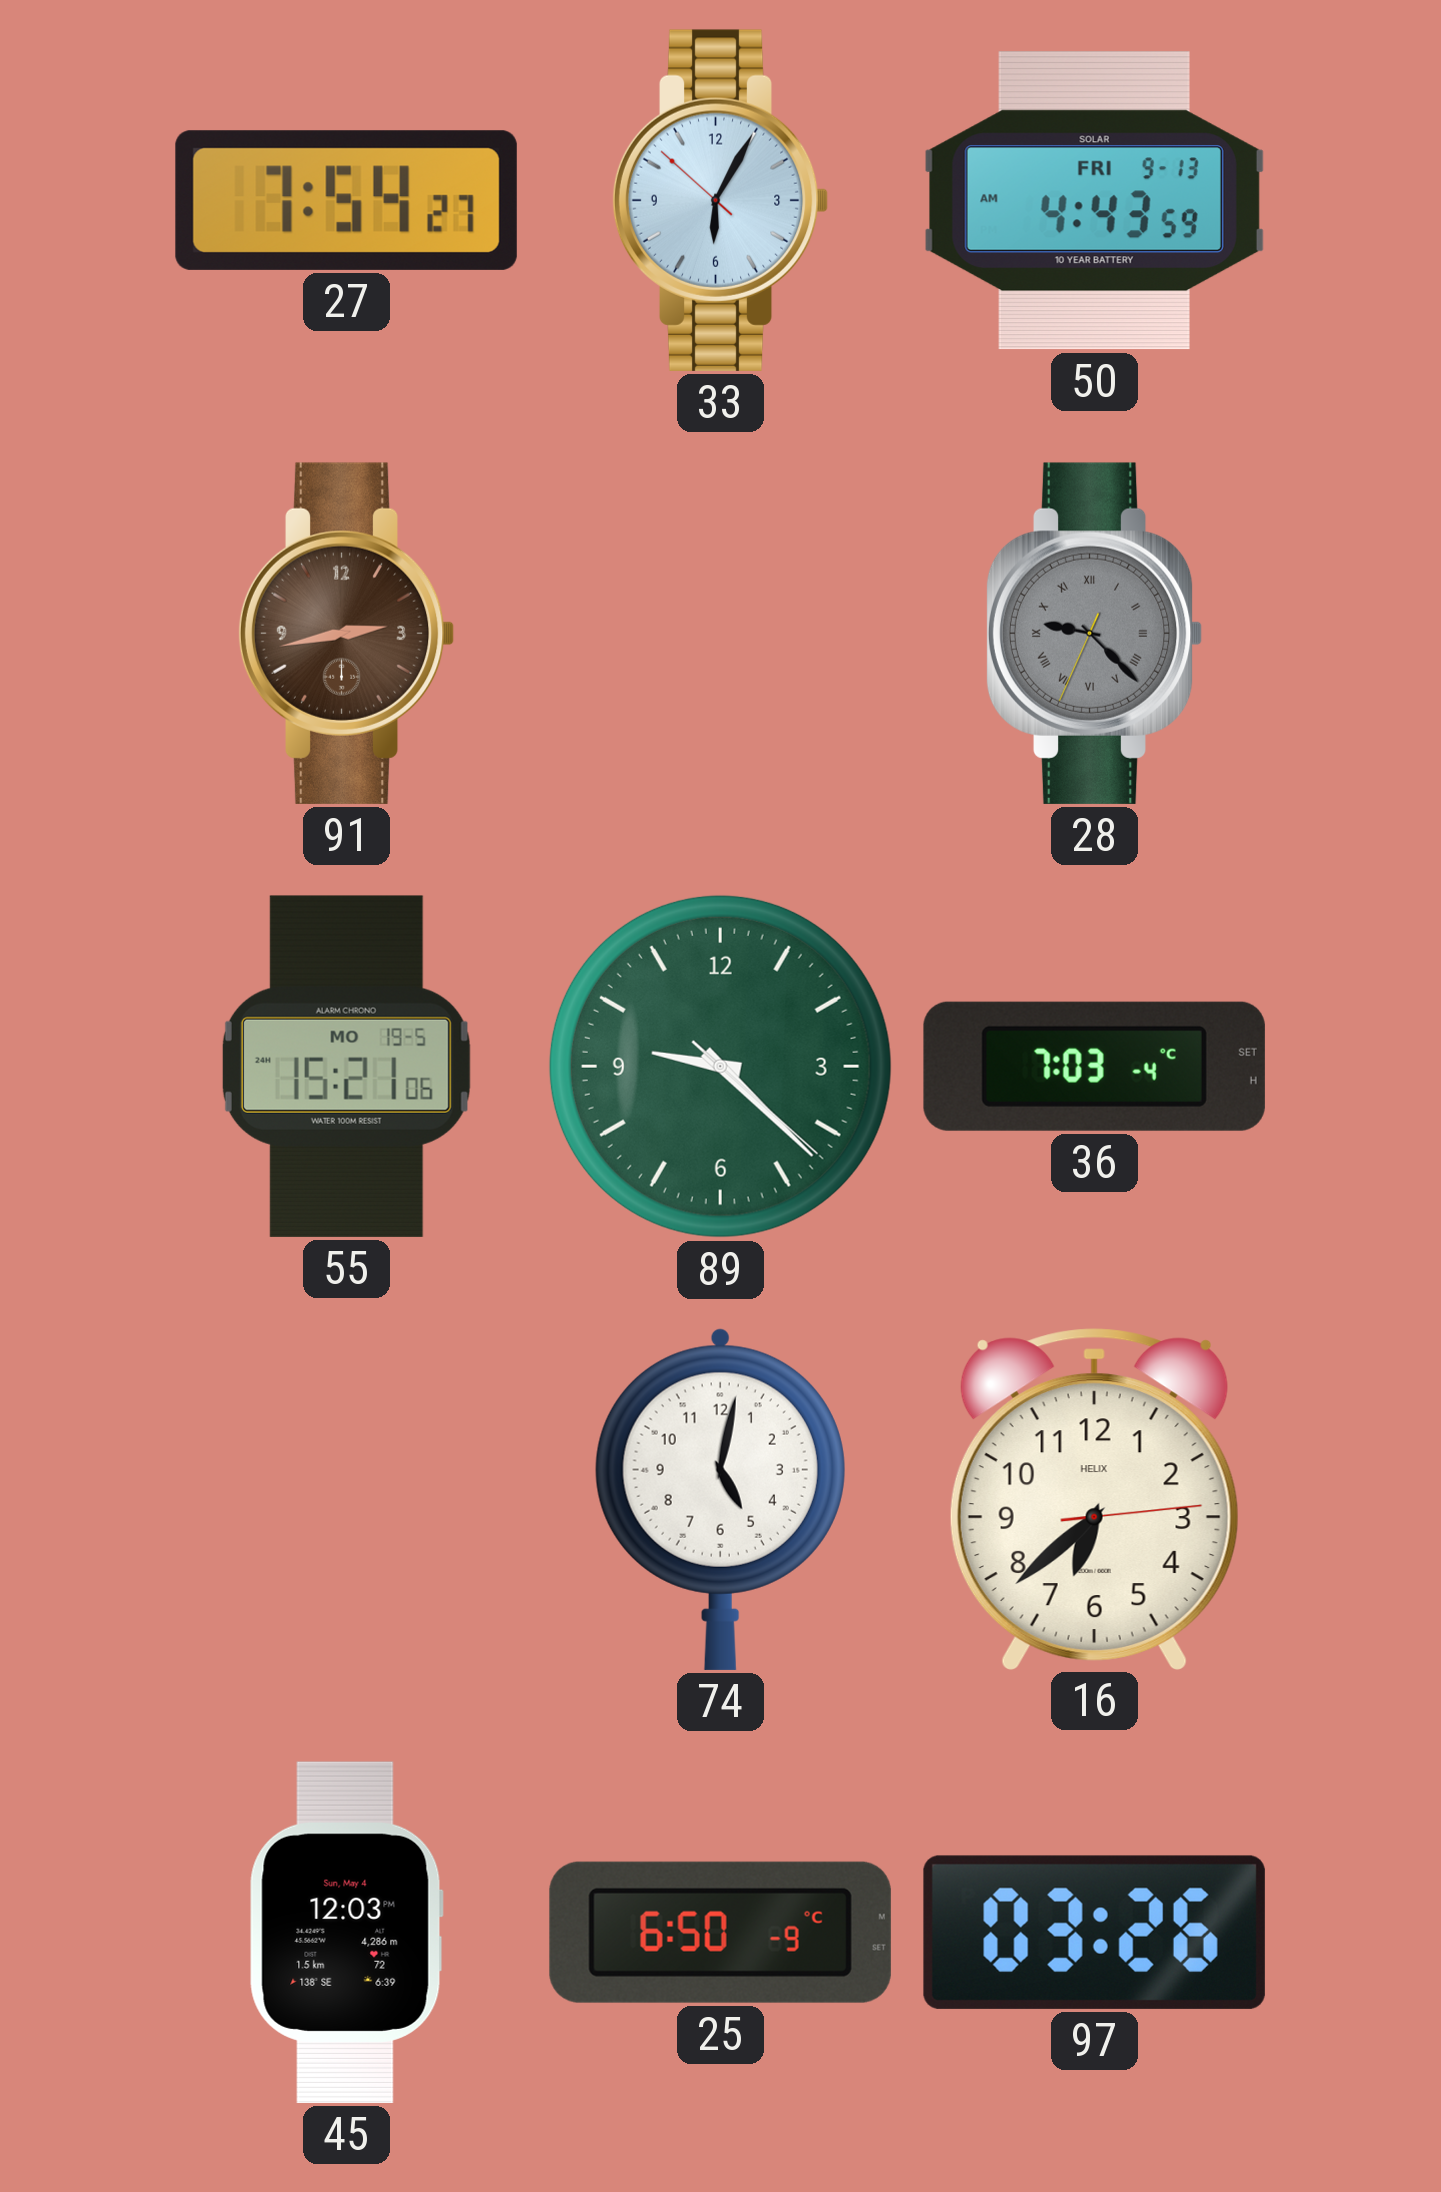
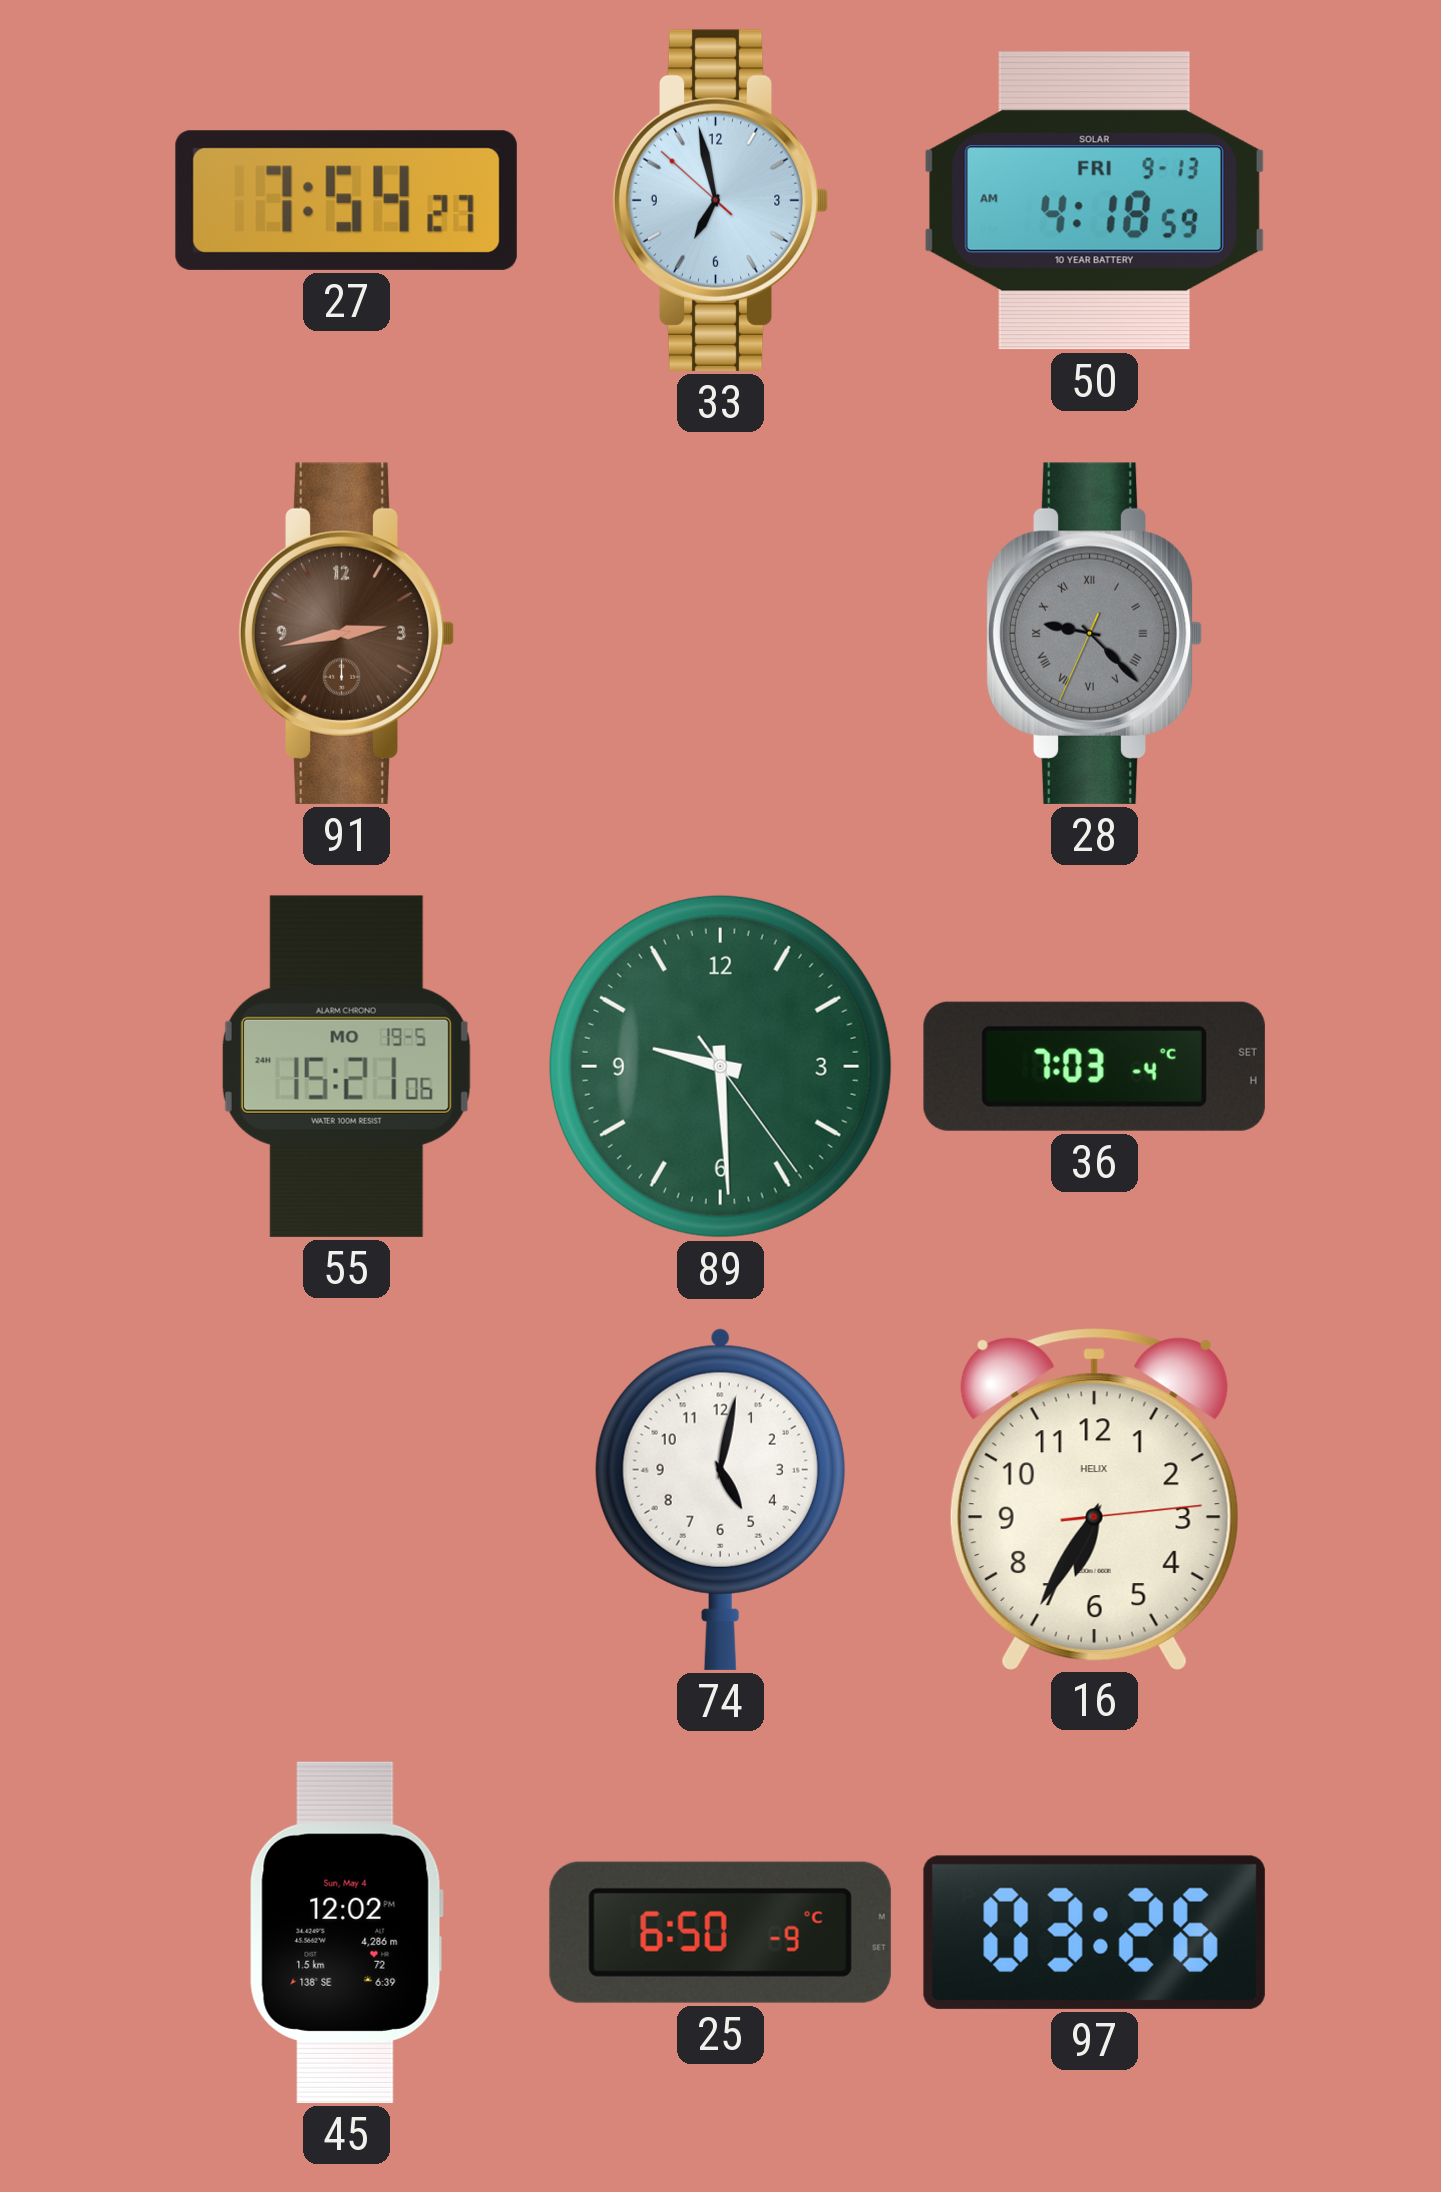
33: 6:04 -> 6:57
50: 4:43 -> 4:18
89: 9:22 -> 9:29
16: 6:38 -> 6:35
45: 12:03 -> 12:02
